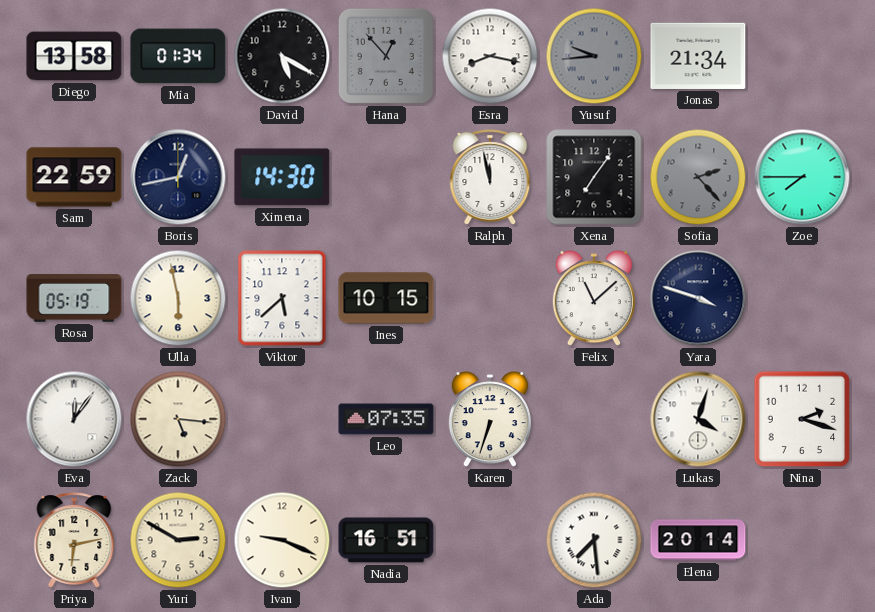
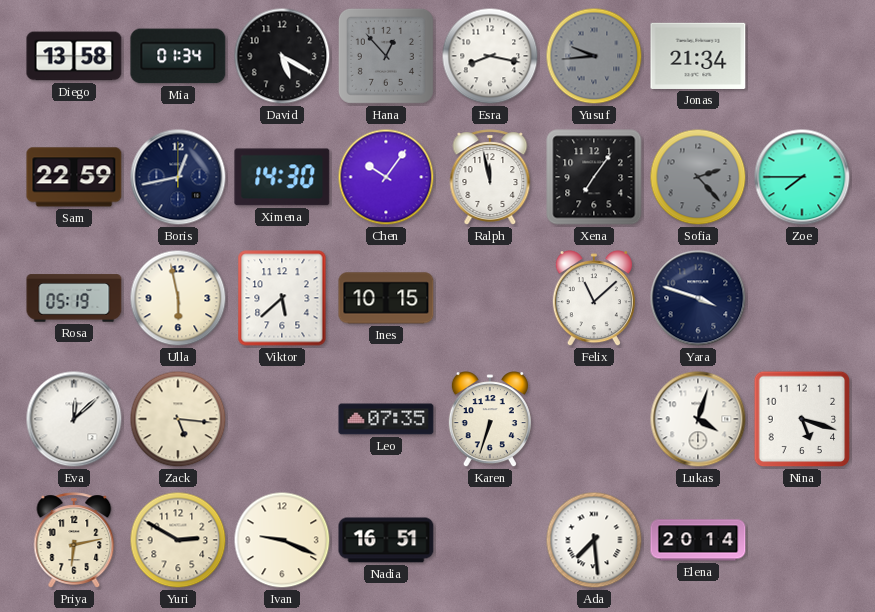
Chen: none -> 10:06
Eva: 12:06 -> 12:08
Nina: 2:18 -> 5:18
